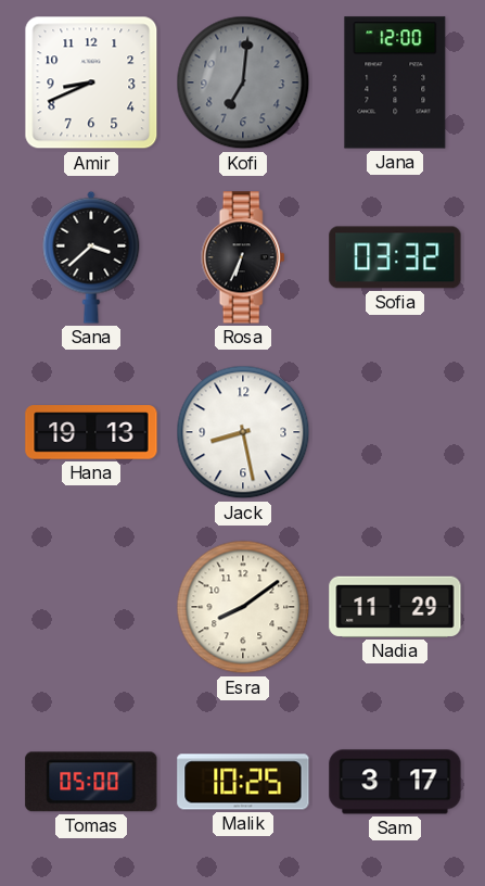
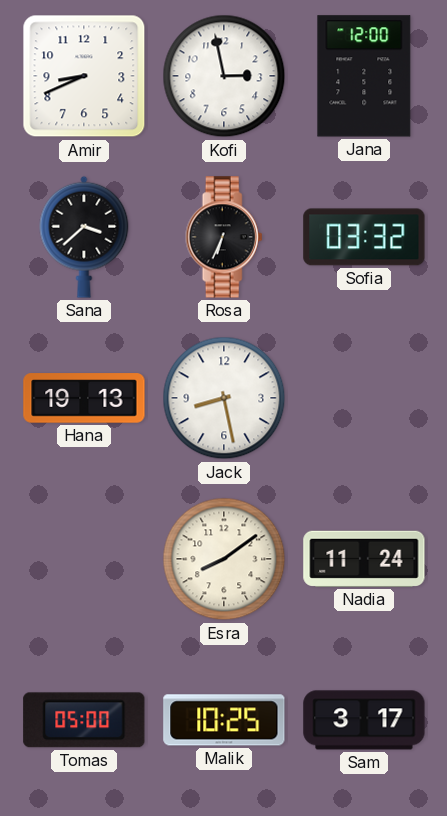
Kofi: 7:01 -> 2:58
Kofi dial: grey -> white
Nadia: 11:29 -> 11:24
